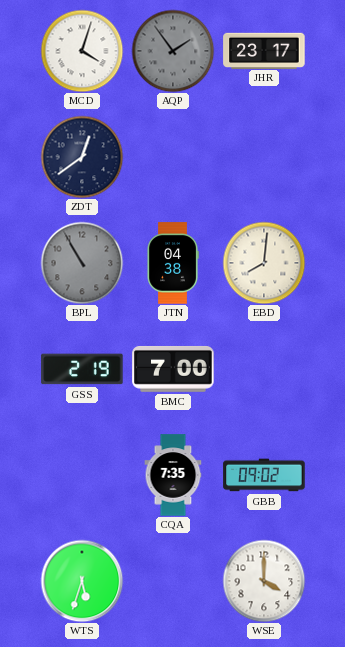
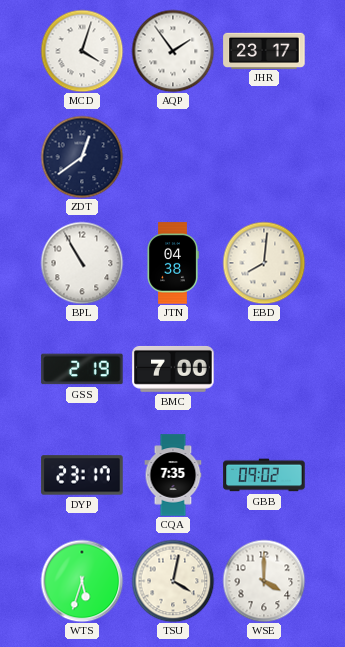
AQP dial: grey -> white
BPL dial: grey -> white
DYP: none -> 23:17
TSU: none -> 4:02
